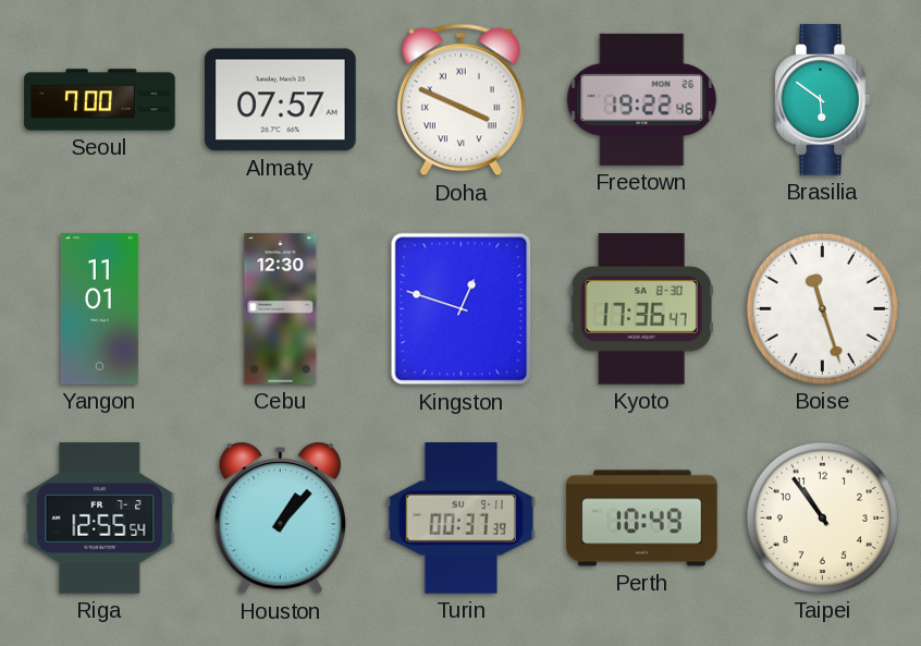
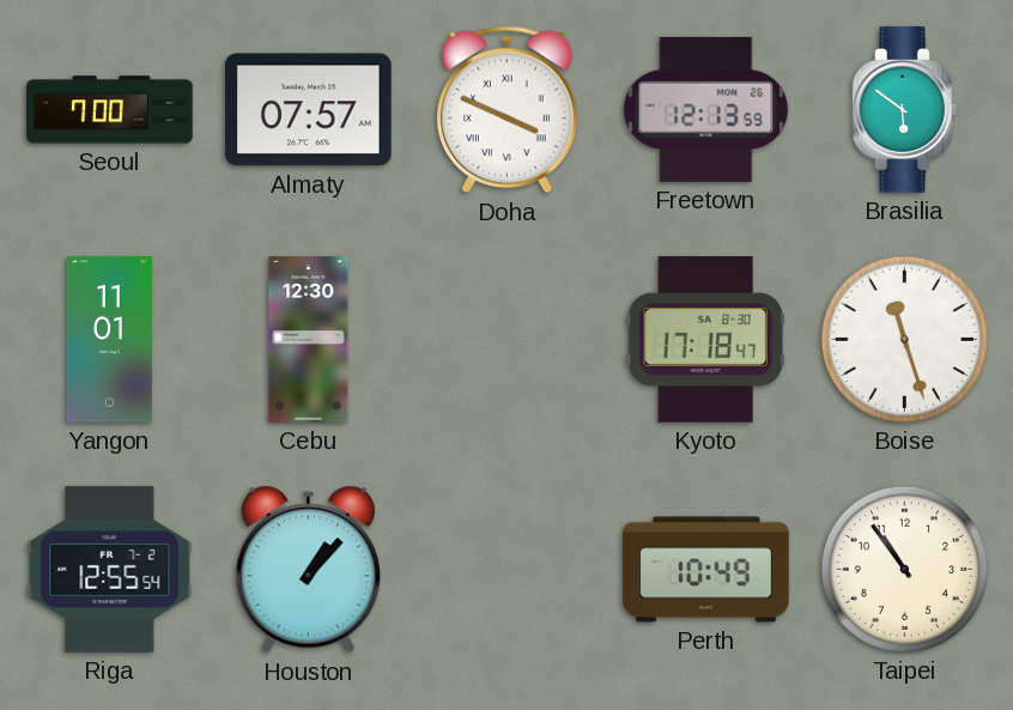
Freetown: 19:22 -> 12:13
Kingston: 12:48 -> none
Kyoto: 17:36 -> 17:18
Turin: 00:37 -> none
